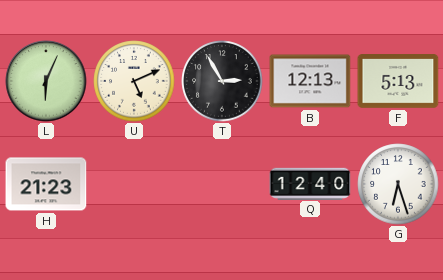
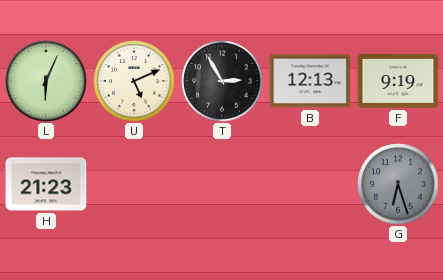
F: 5:13 -> 9:19
Q: 12:40 -> none
G dial: white -> grey
